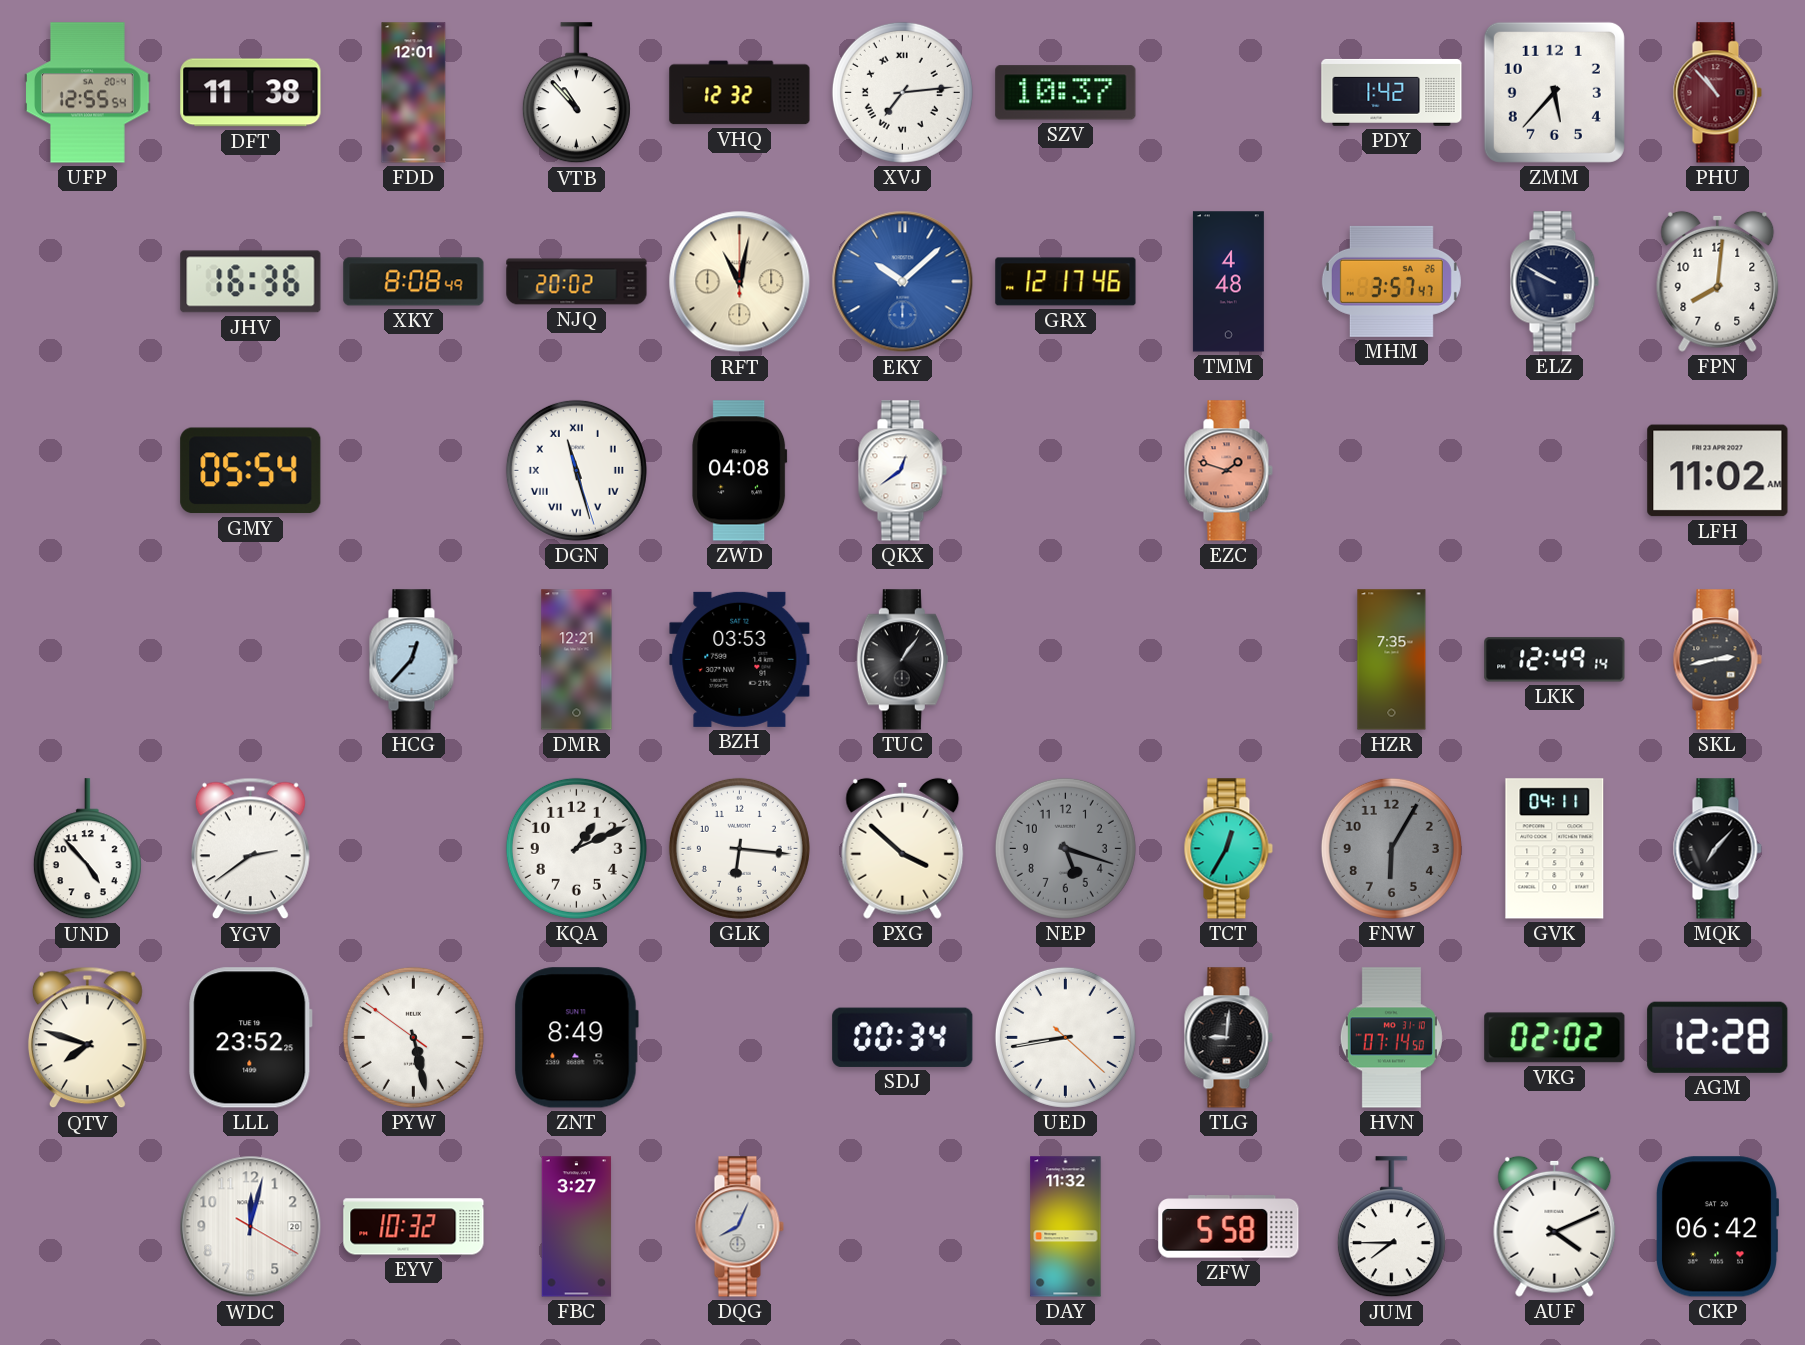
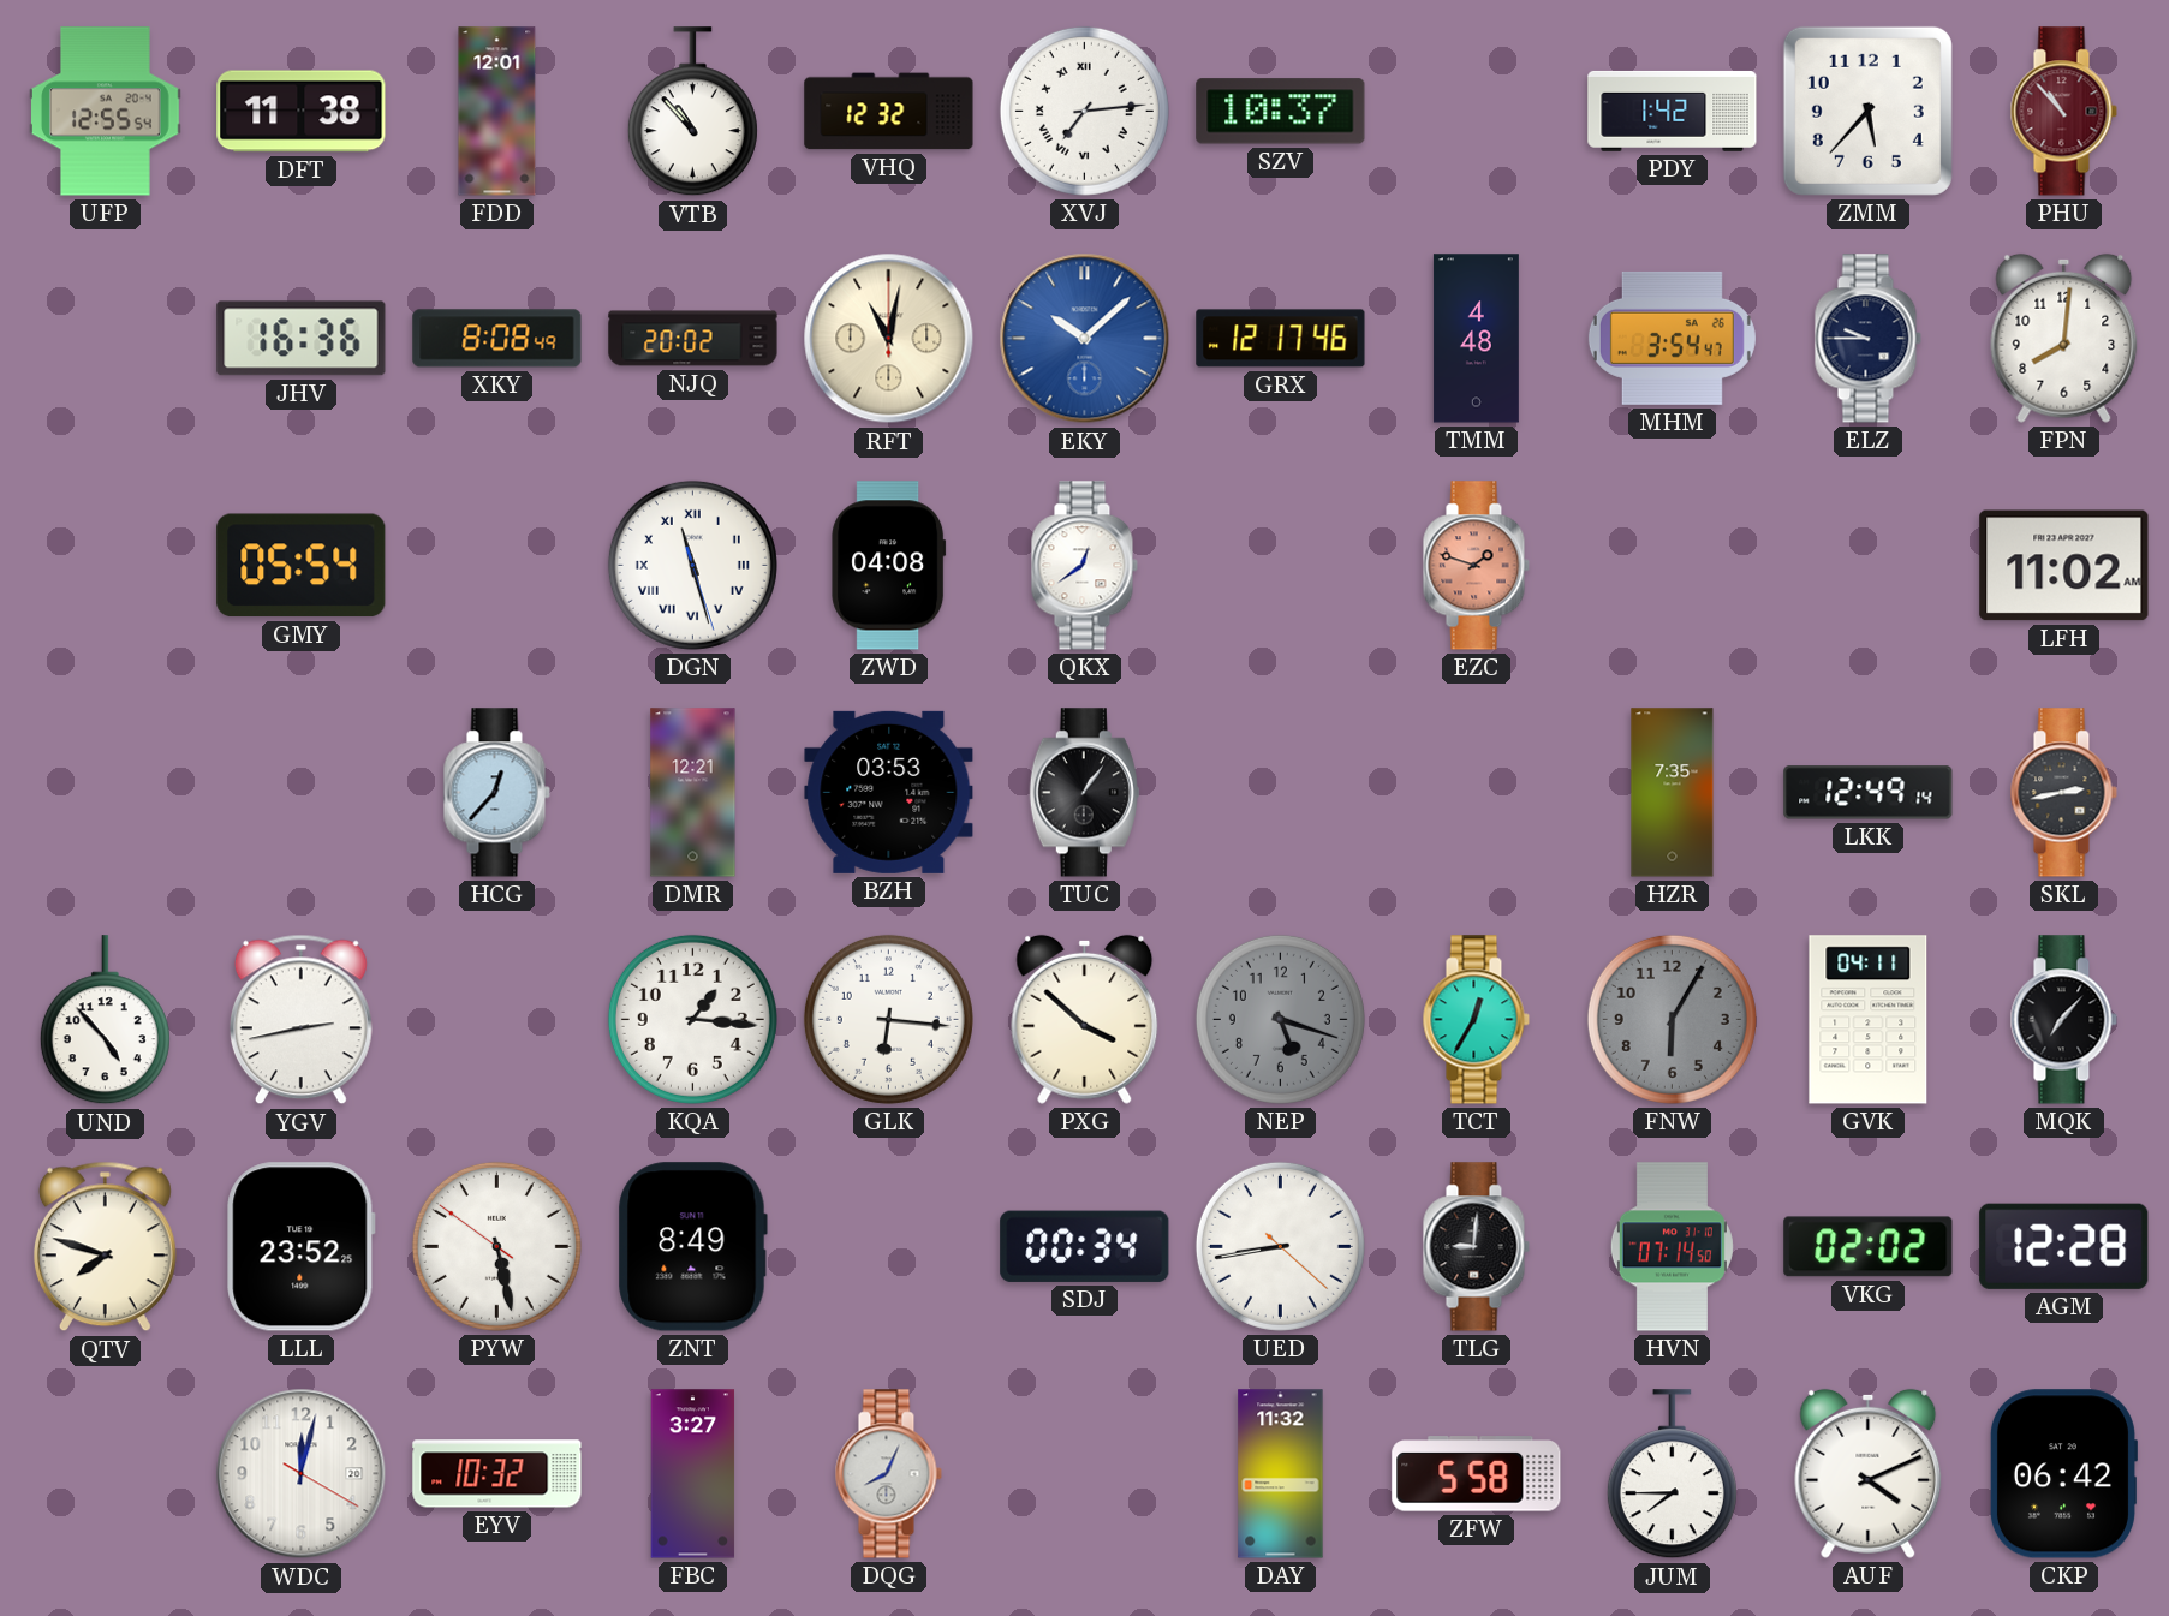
MHM: 3:57 -> 3:54
ELZ: 9:50 -> 9:45
YGV: 2:39 -> 2:43
KQA: 1:11 -> 1:16
